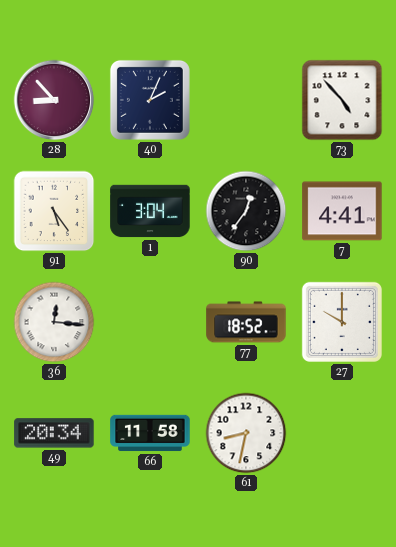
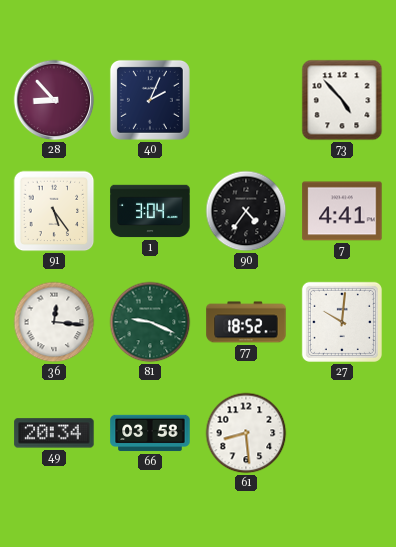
90: 12:36 -> 4:36
81: none -> 9:19
27: 10:00 -> 10:01
66: 11:58 -> 03:58
61: 8:32 -> 8:29
